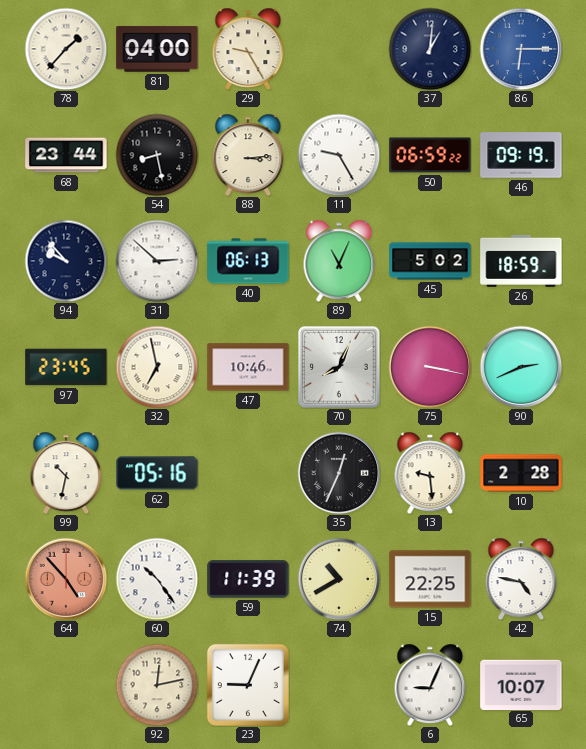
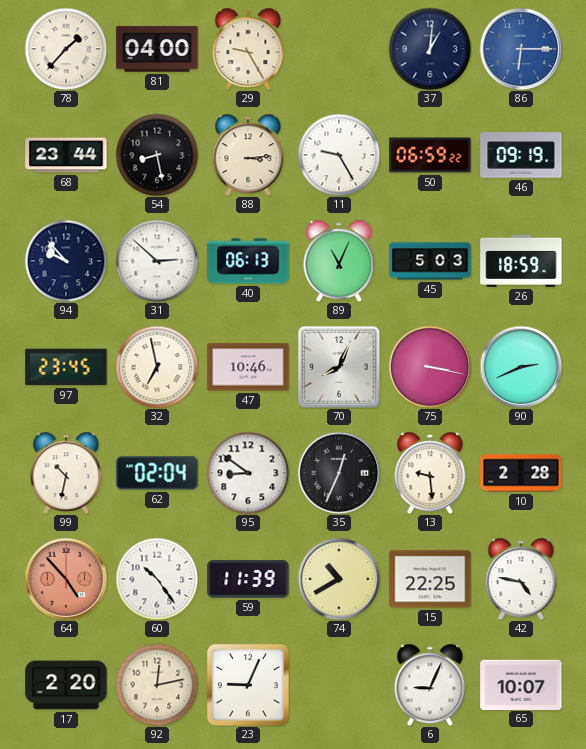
45: 5:02 -> 5:03
62: 05:16 -> 02:04
95: none -> 8:51
17: none -> 2:20
